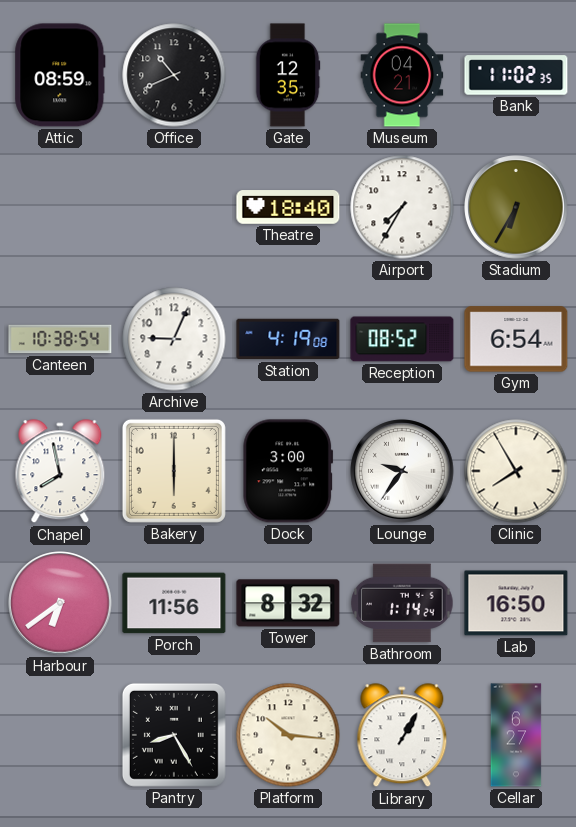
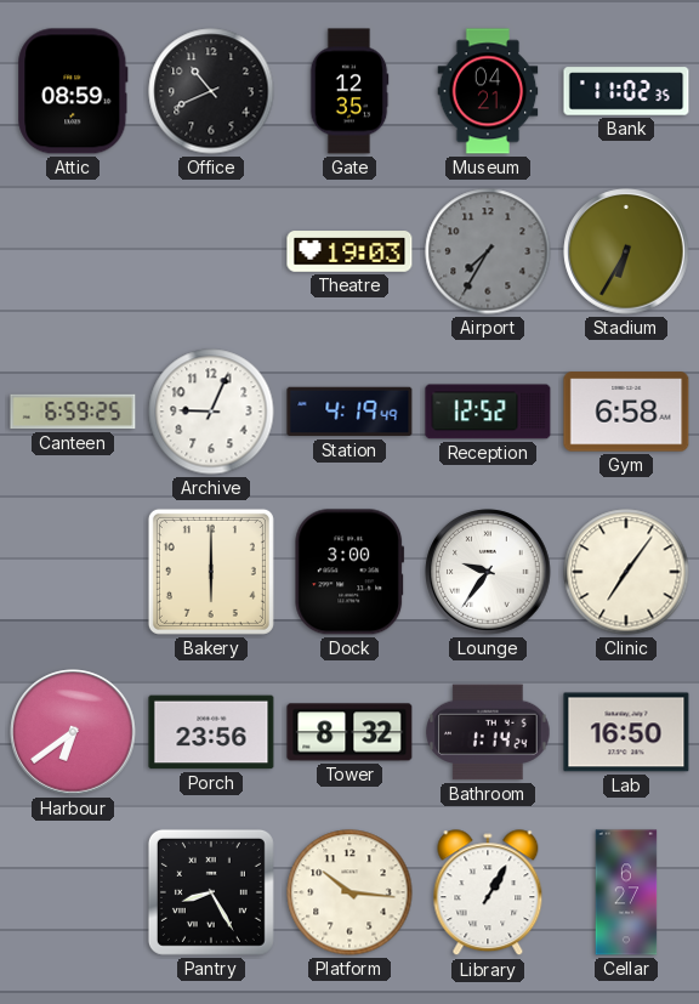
Theatre: 18:40 -> 19:03
Airport dial: white -> grey
Canteen: 10:38 -> 6:59
Station: 4:19:08 -> 4:19:49
Reception: 08:52 -> 12:52
Gym: 6:54 -> 6:58
Chapel: 7:58 -> none
Clinic: 7:55 -> 7:06
Porch: 11:56 -> 23:56
